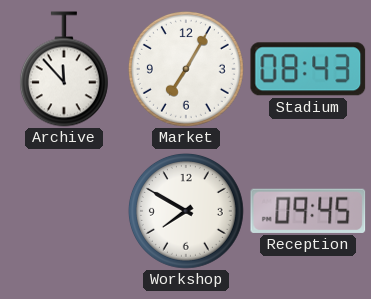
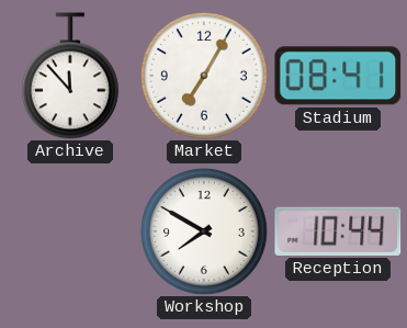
Stadium: 08:43 -> 08:41
Reception: 09:45 -> 10:44
